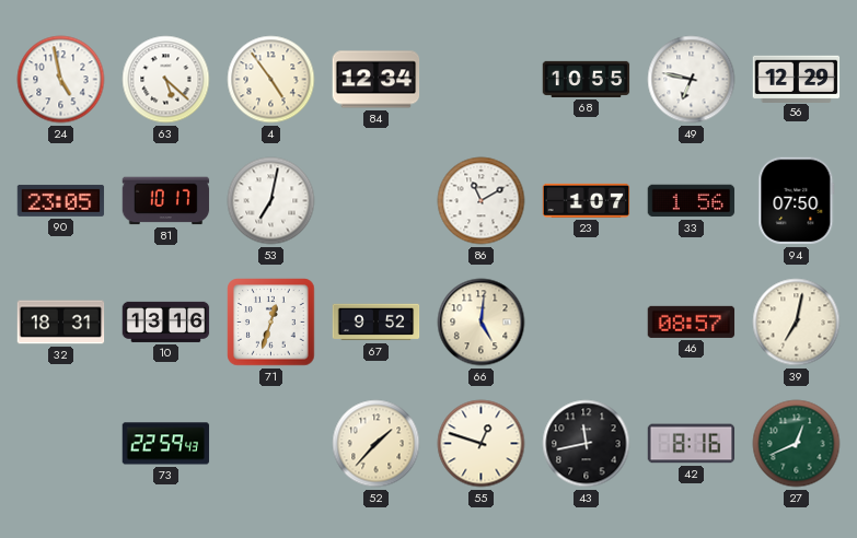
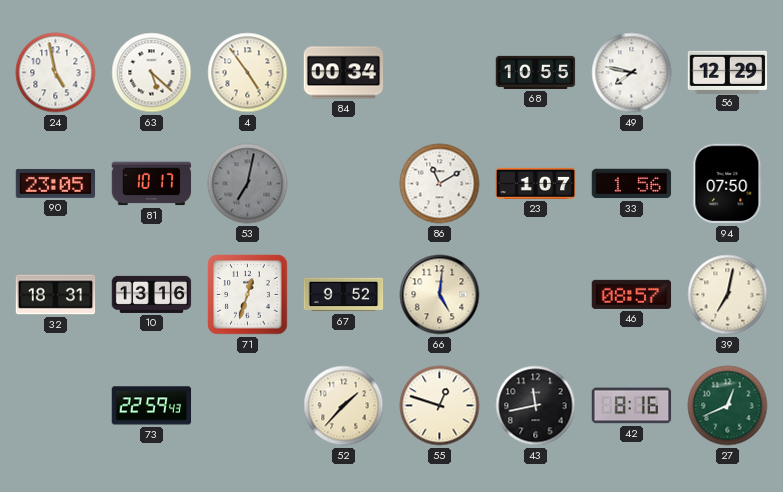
84: 12:34 -> 00:34
49: 6:47 -> 7:47
53 dial: white -> grey
